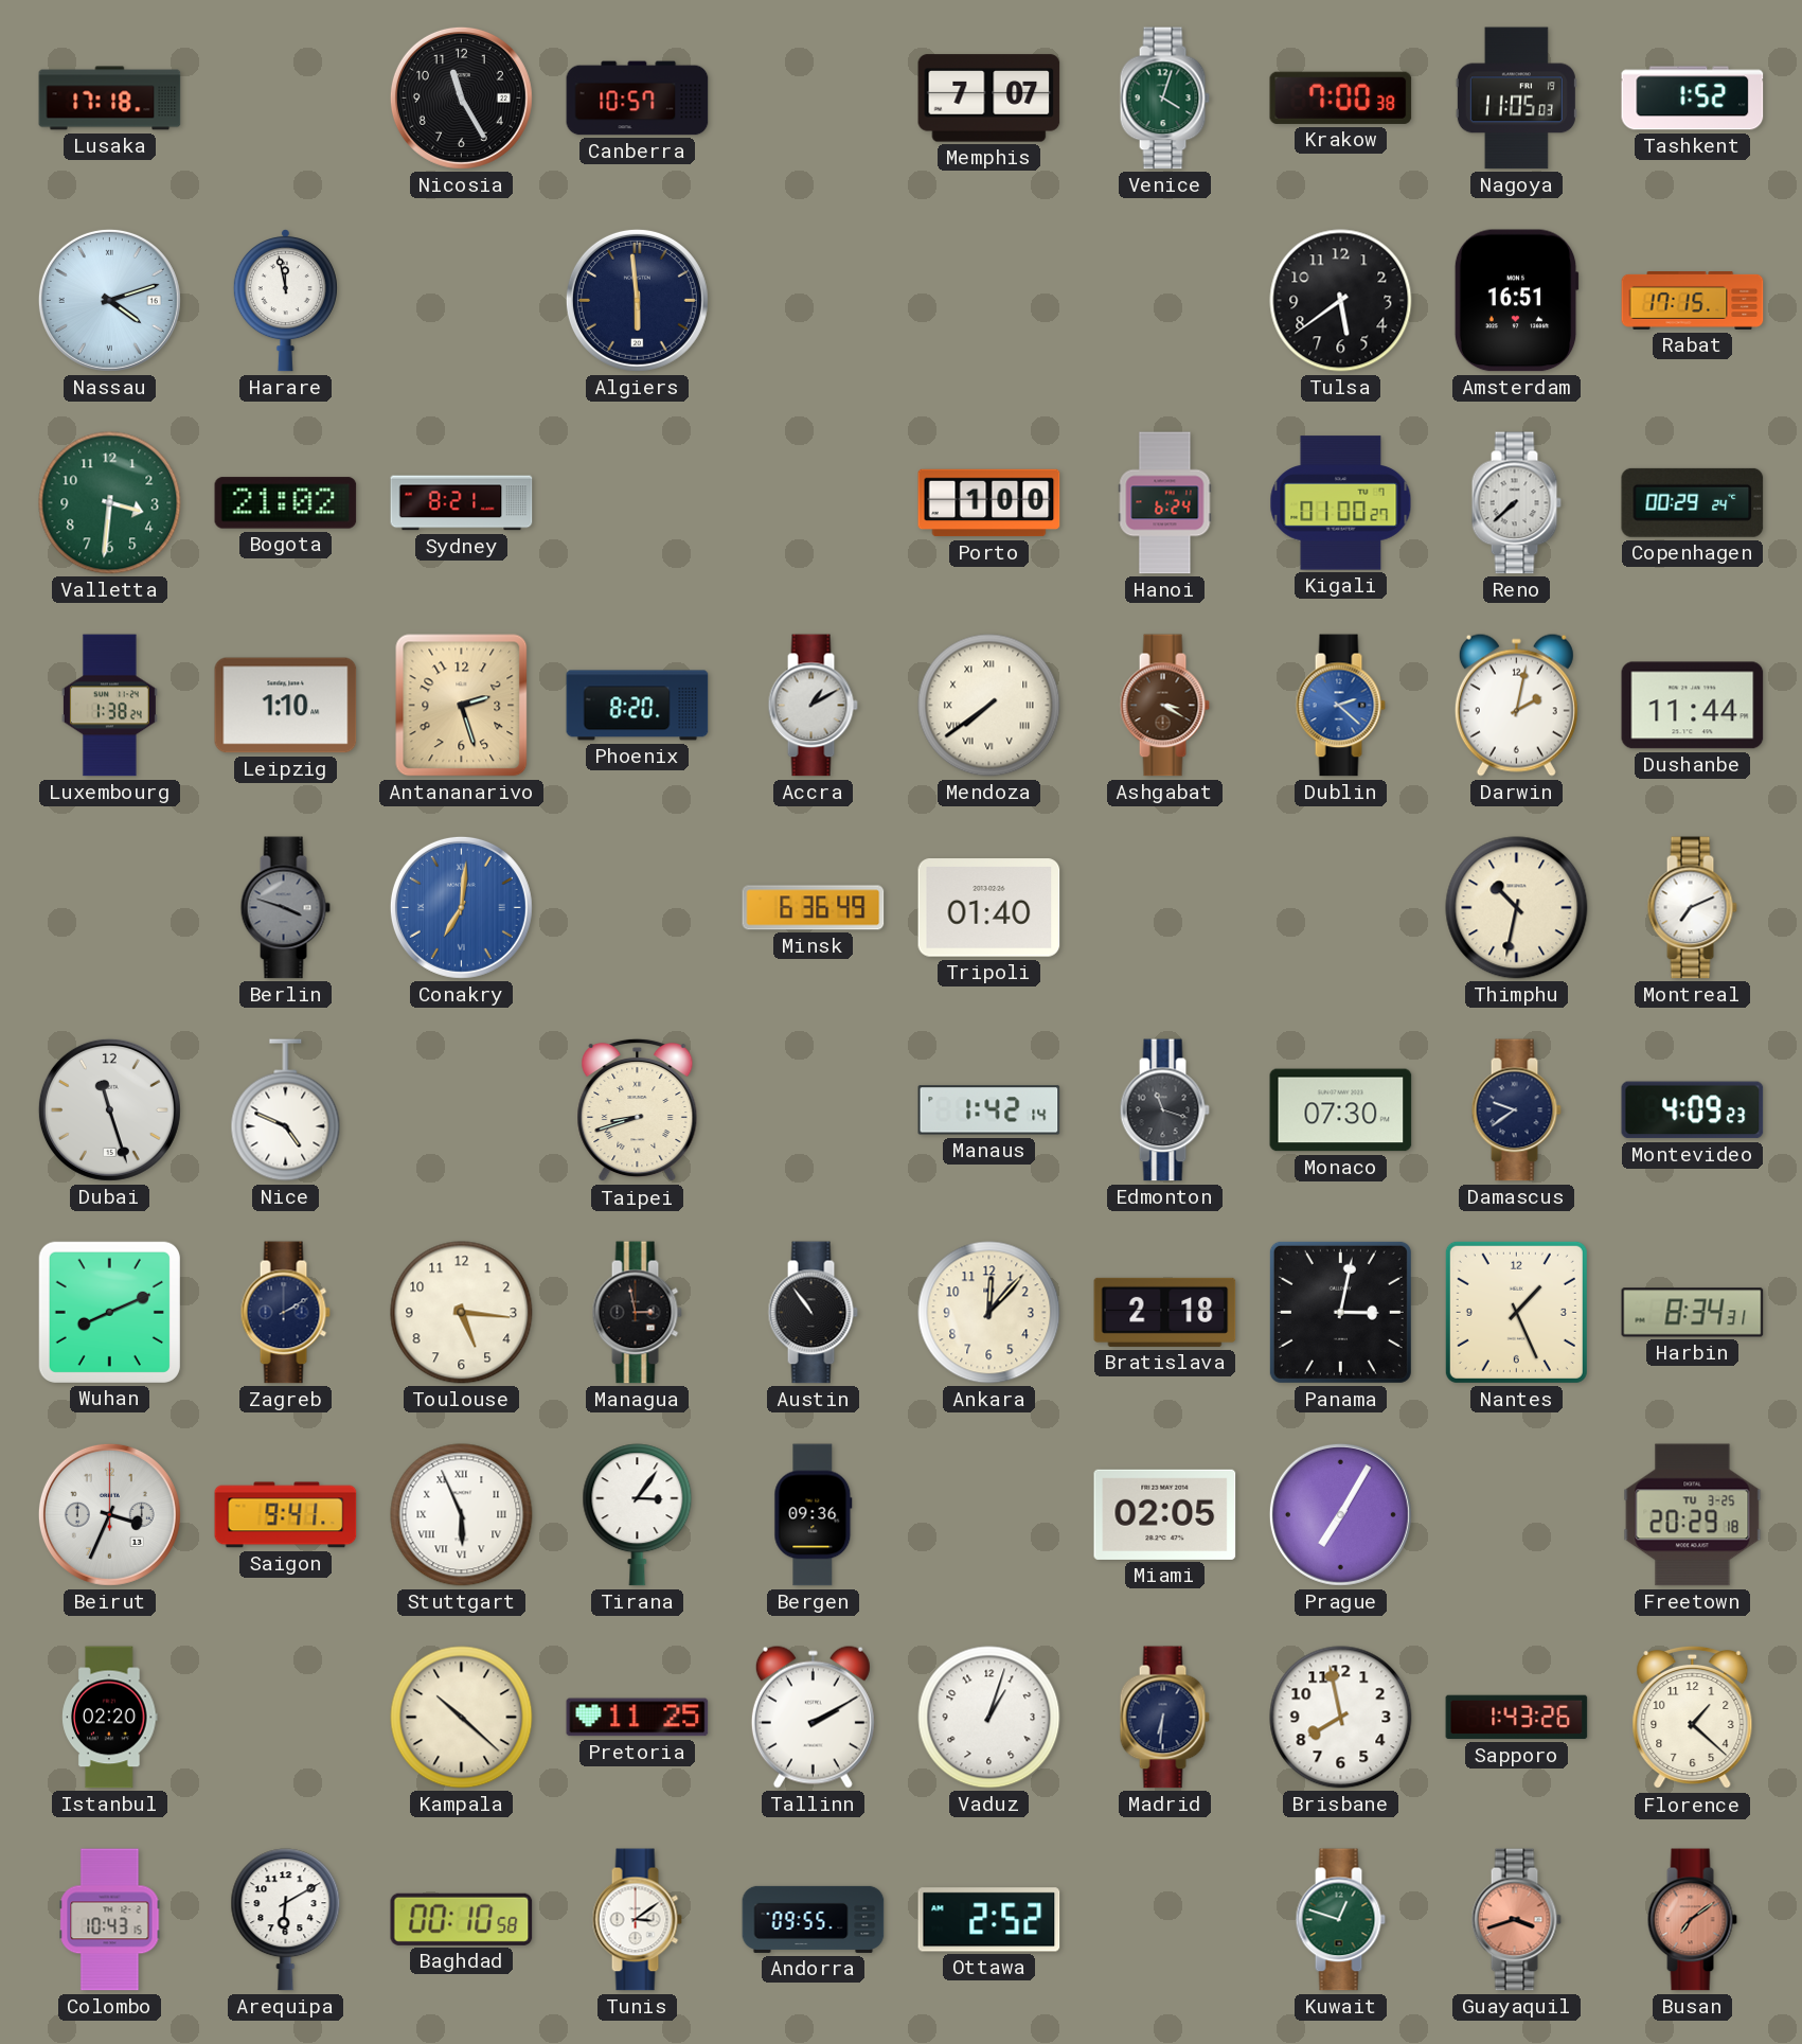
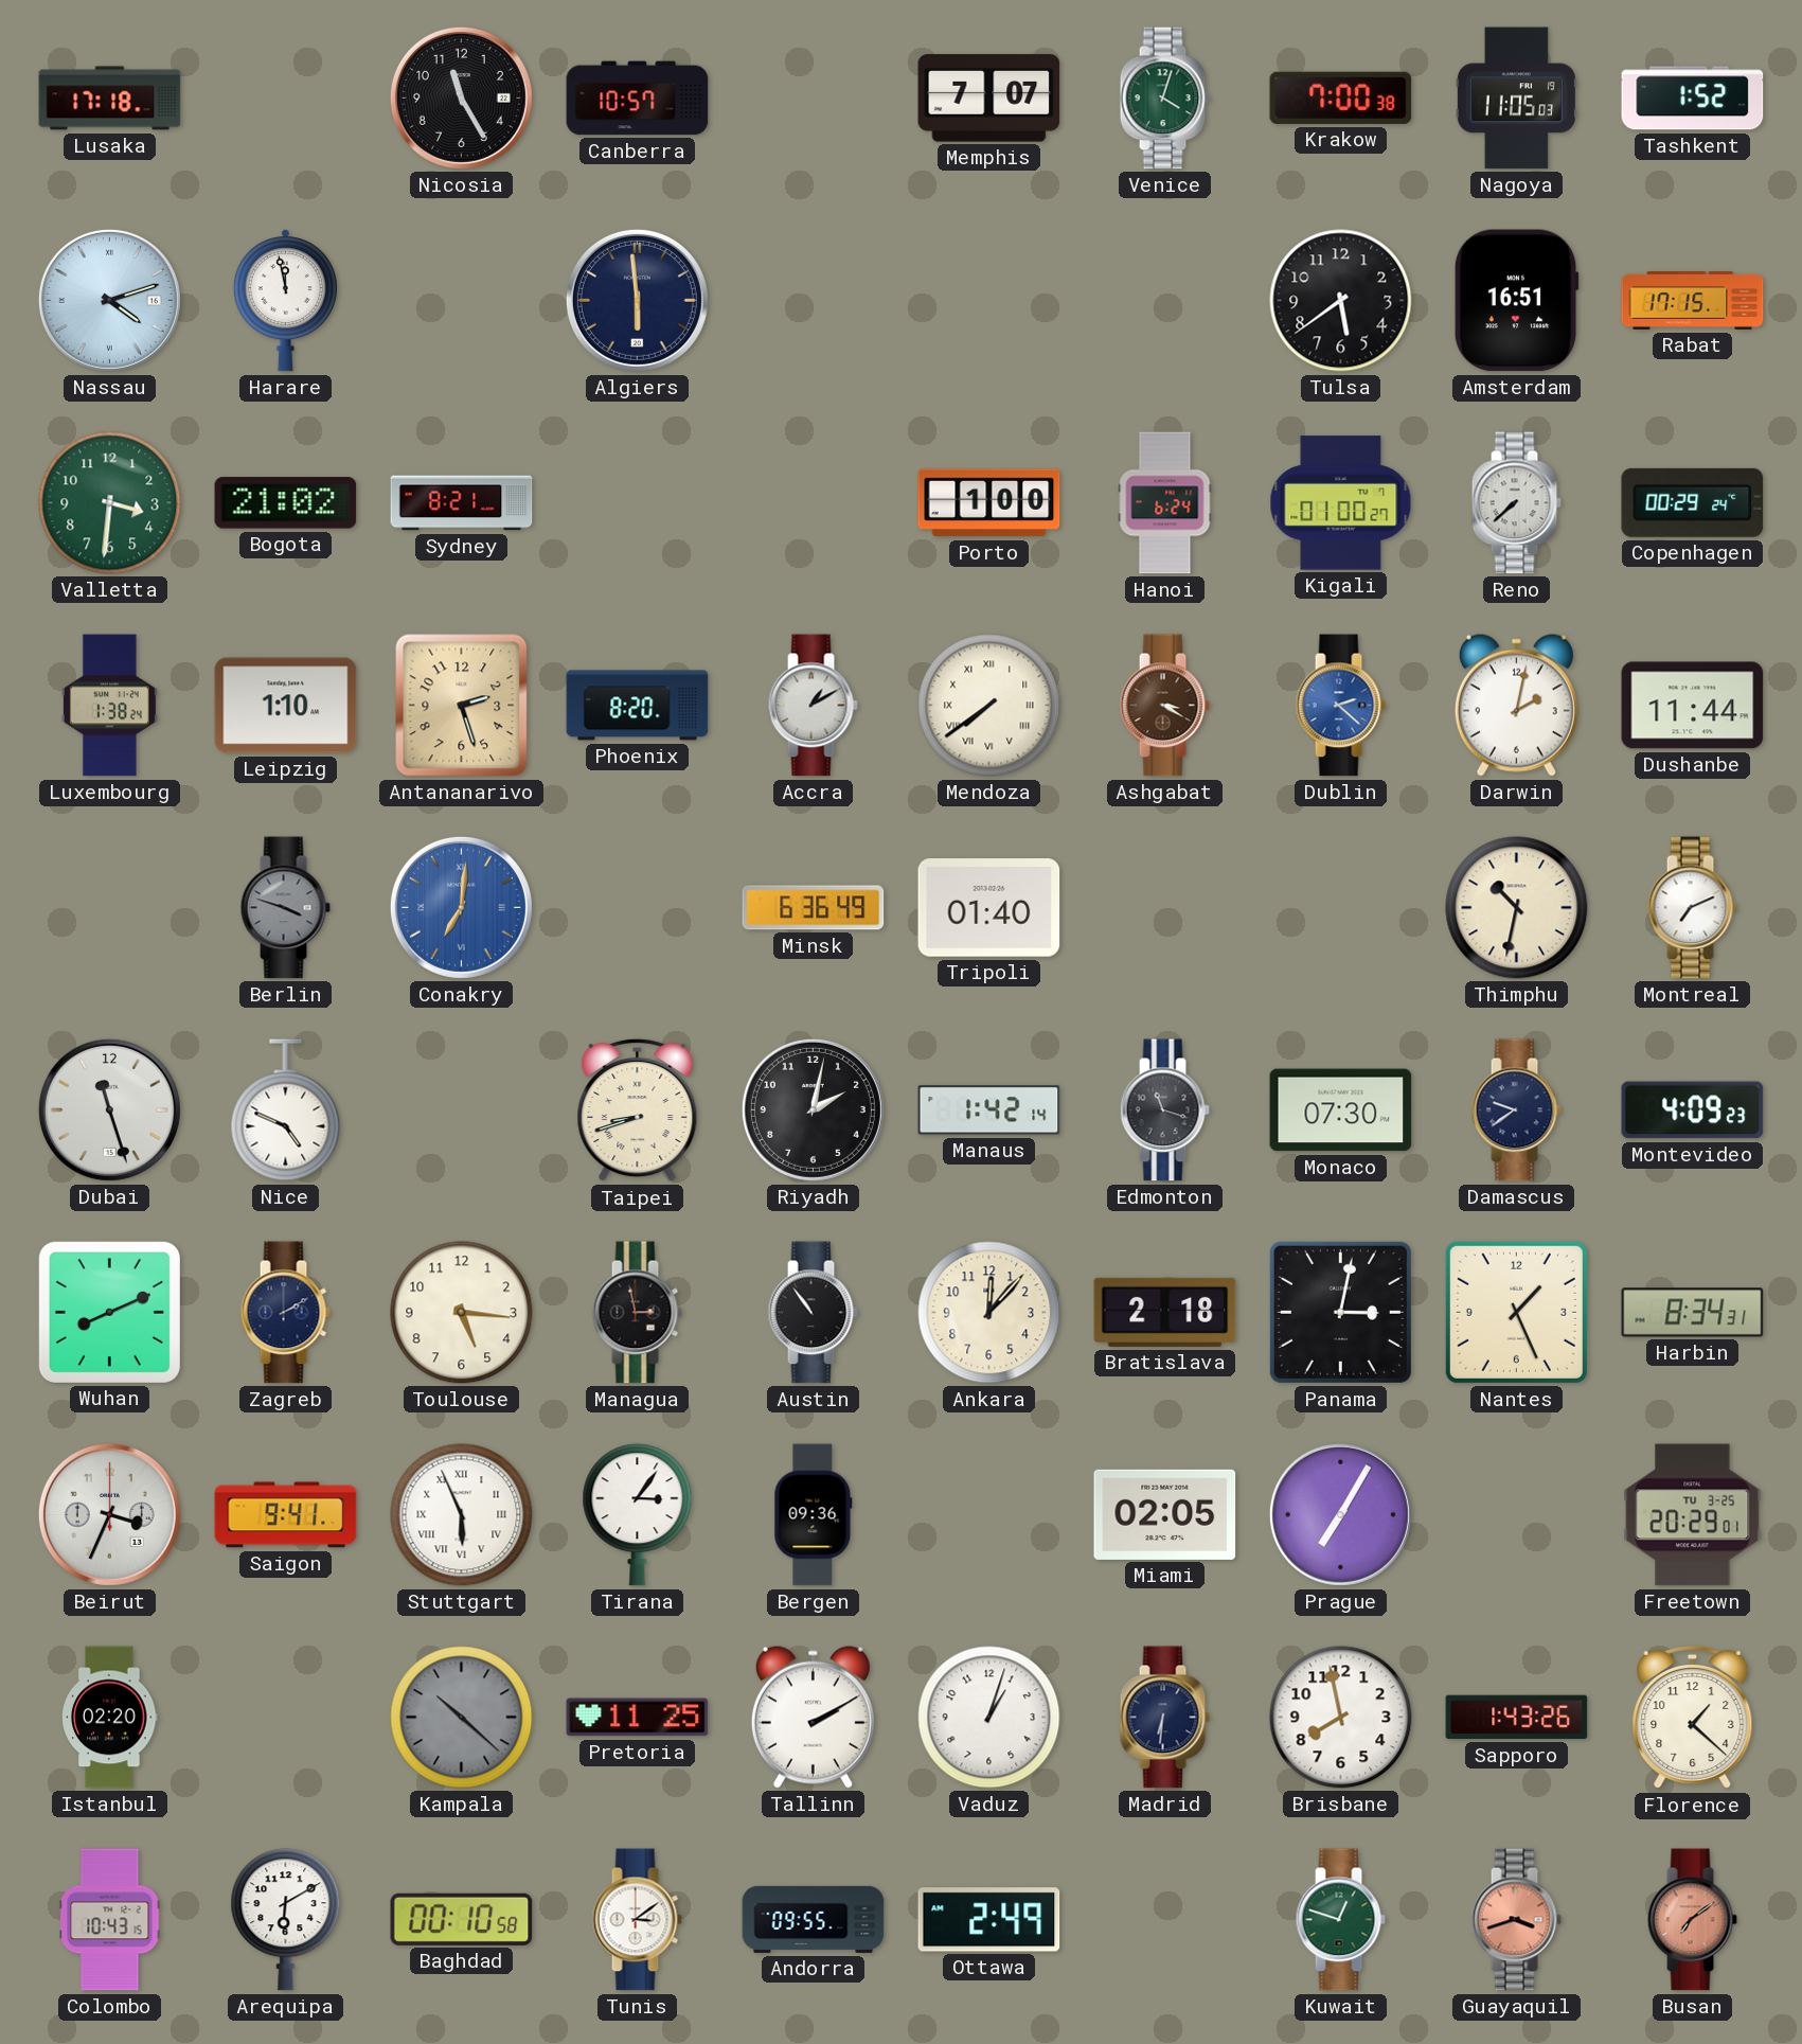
Riyadh: none -> 2:02
Freetown: 20:29:18 -> 20:29:01
Kampala dial: cream -> grey
Ottawa: 2:52 -> 2:49
